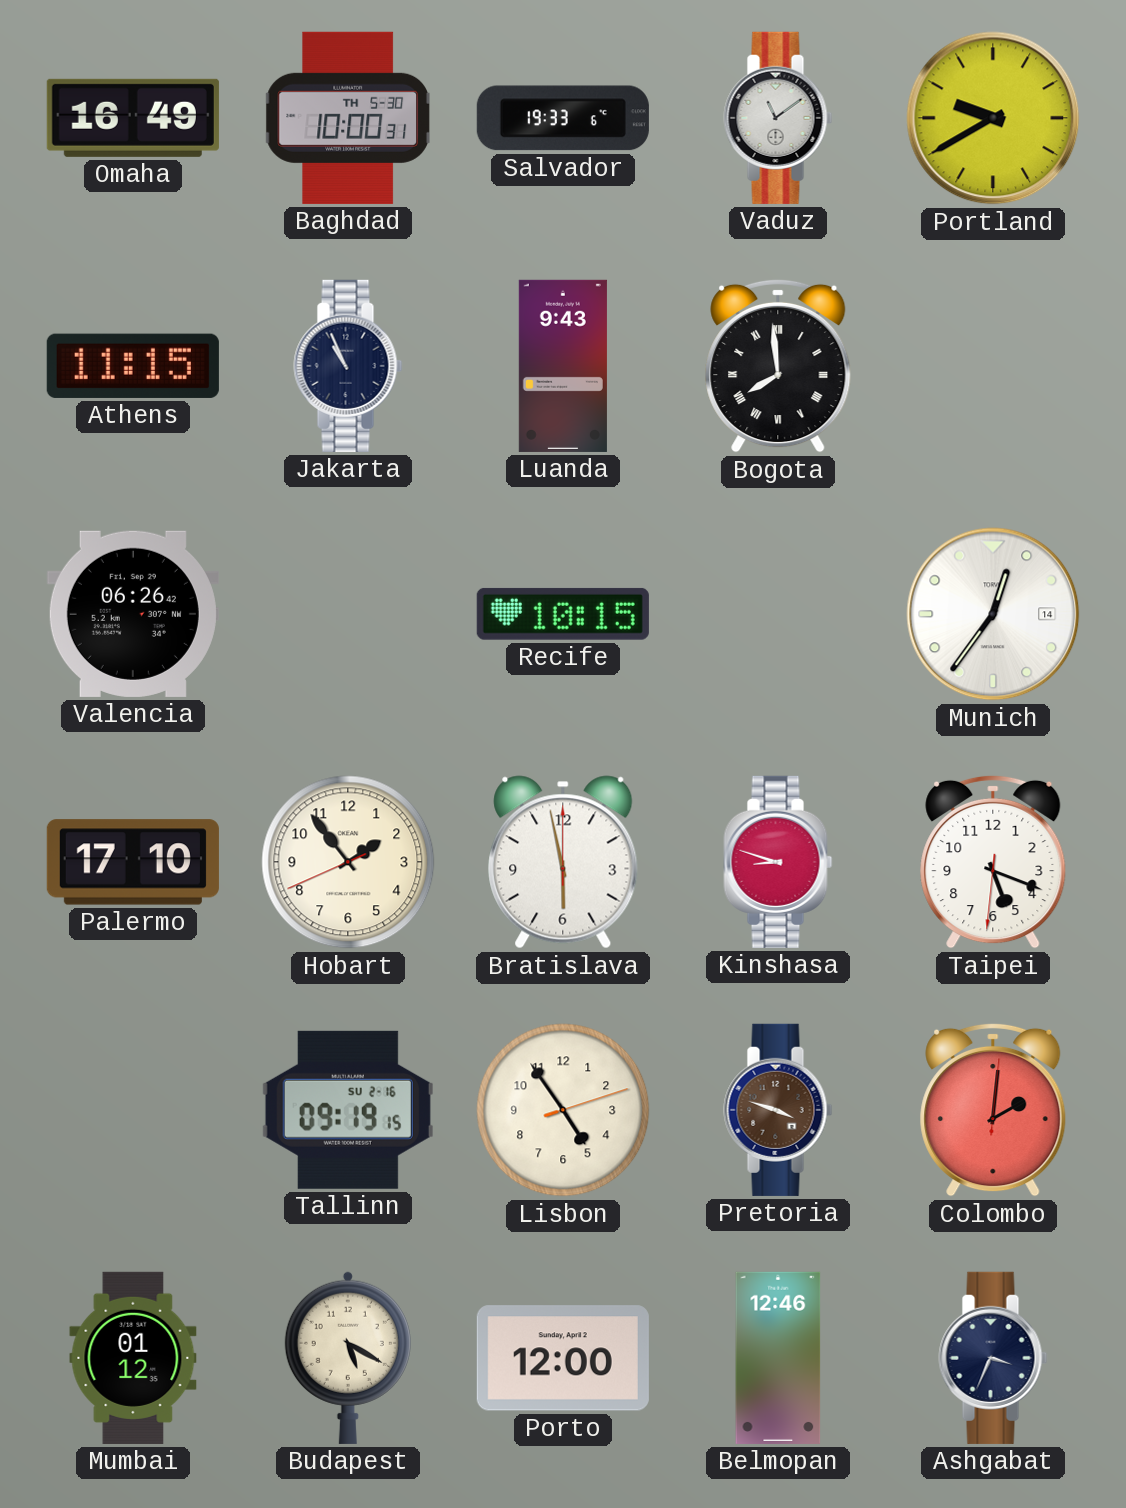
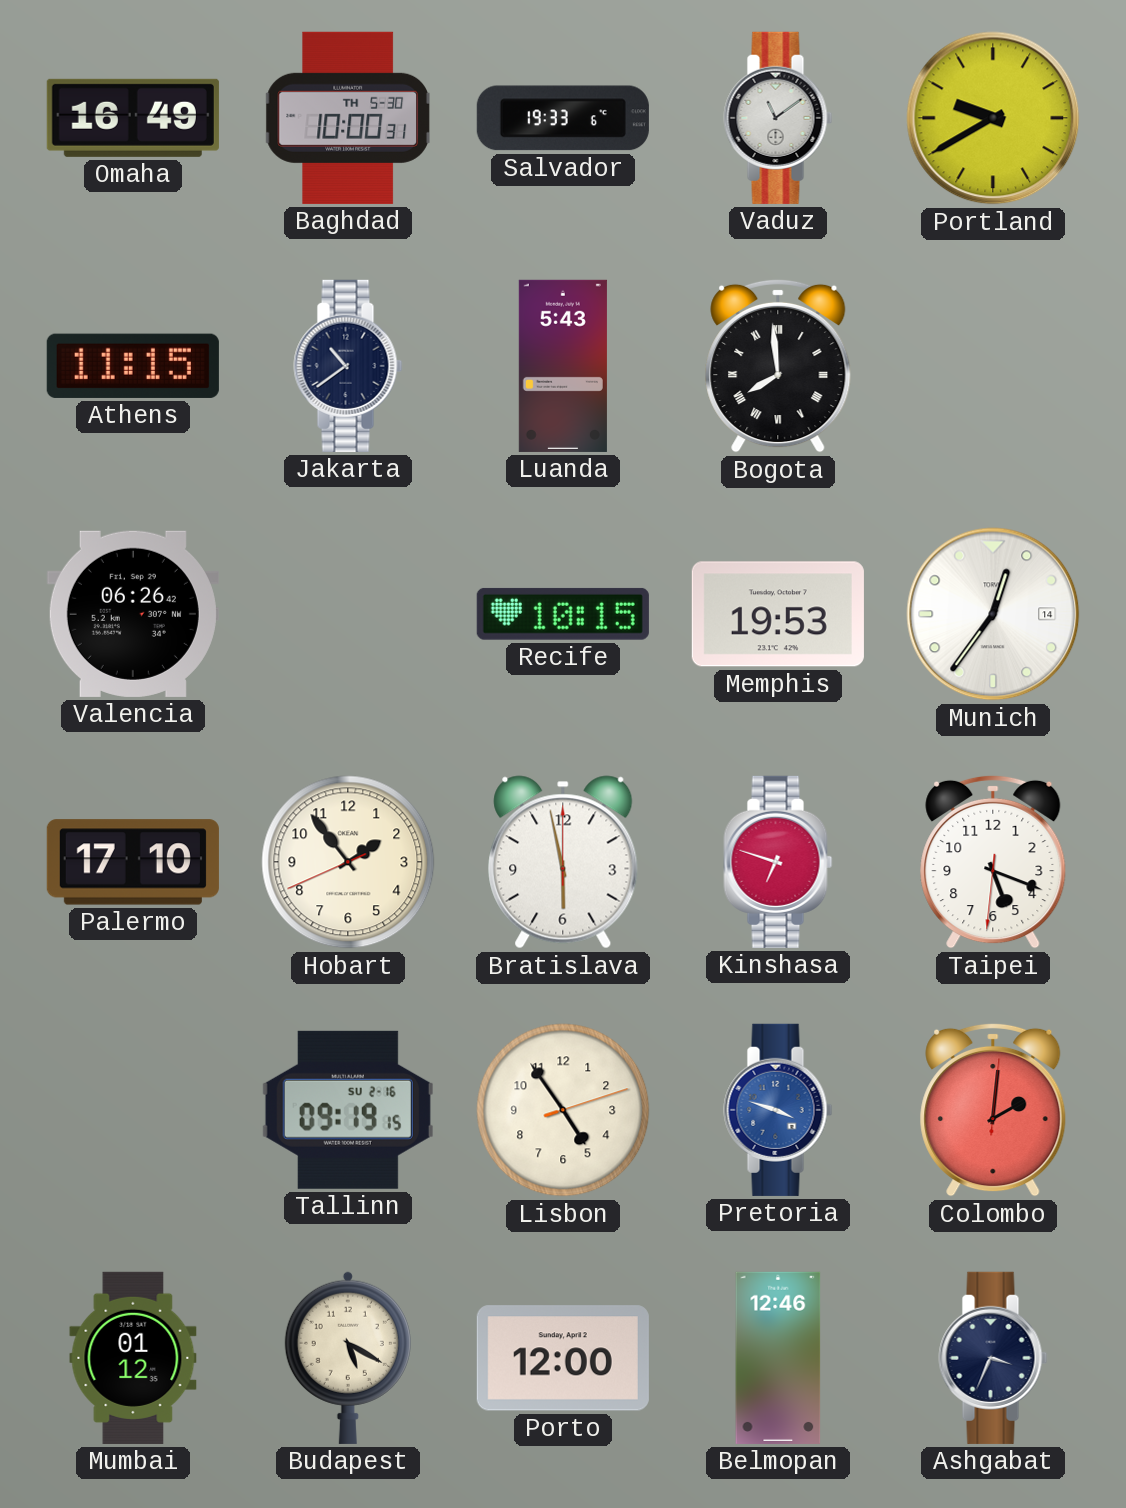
Jakarta: 10:56 -> 10:39
Luanda: 9:43 -> 5:43
Memphis: none -> 19:53
Kinshasa: 8:48 -> 6:48
Pretoria dial: brown -> blue
